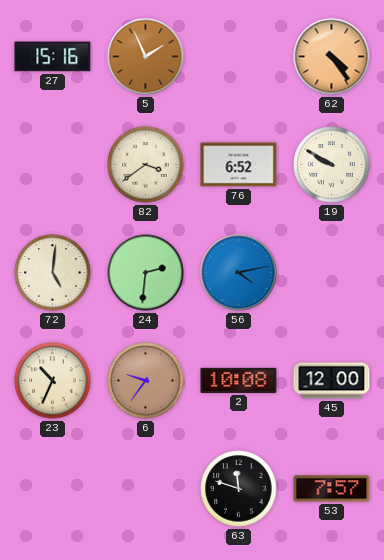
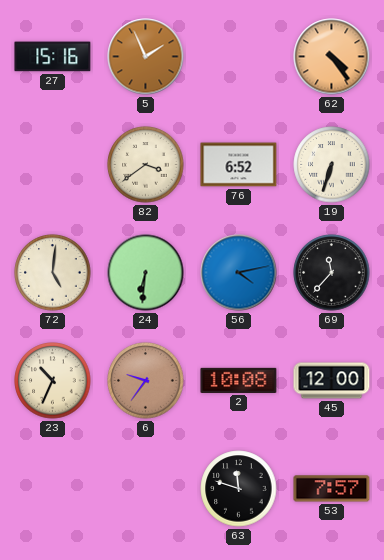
19: 9:50 -> 6:33
24: 2:31 -> 6:31
69: none -> 11:37
